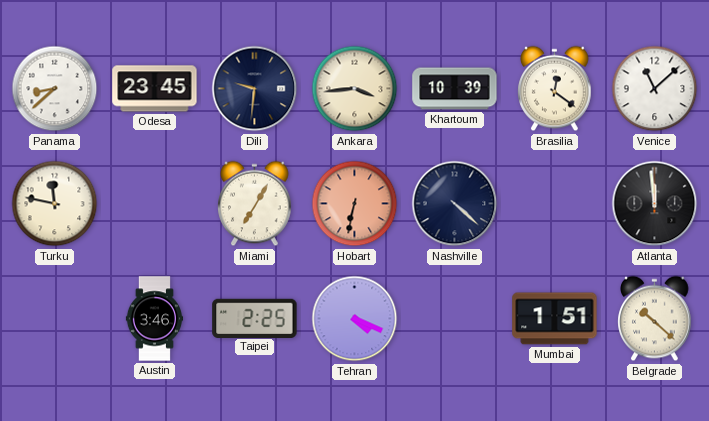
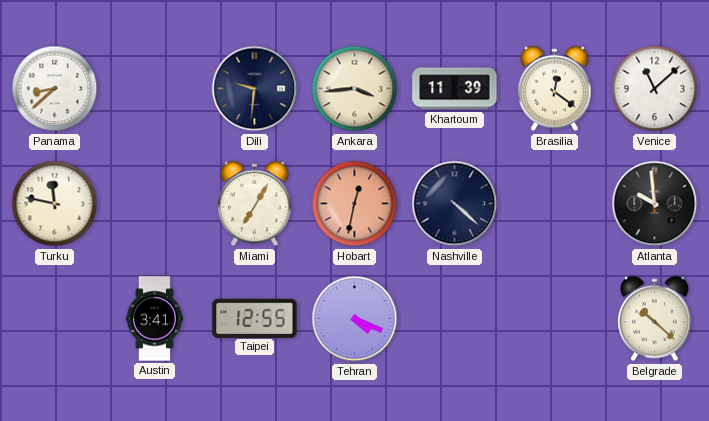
Odesa: 23:45 -> none
Khartoum: 10:39 -> 11:39
Hobart: 6:32 -> 12:32
Atlanta: 11:59 -> 9:59
Austin: 3:46 -> 3:41
Taipei: 2:25 -> 12:55
Mumbai: 1:51 -> none
